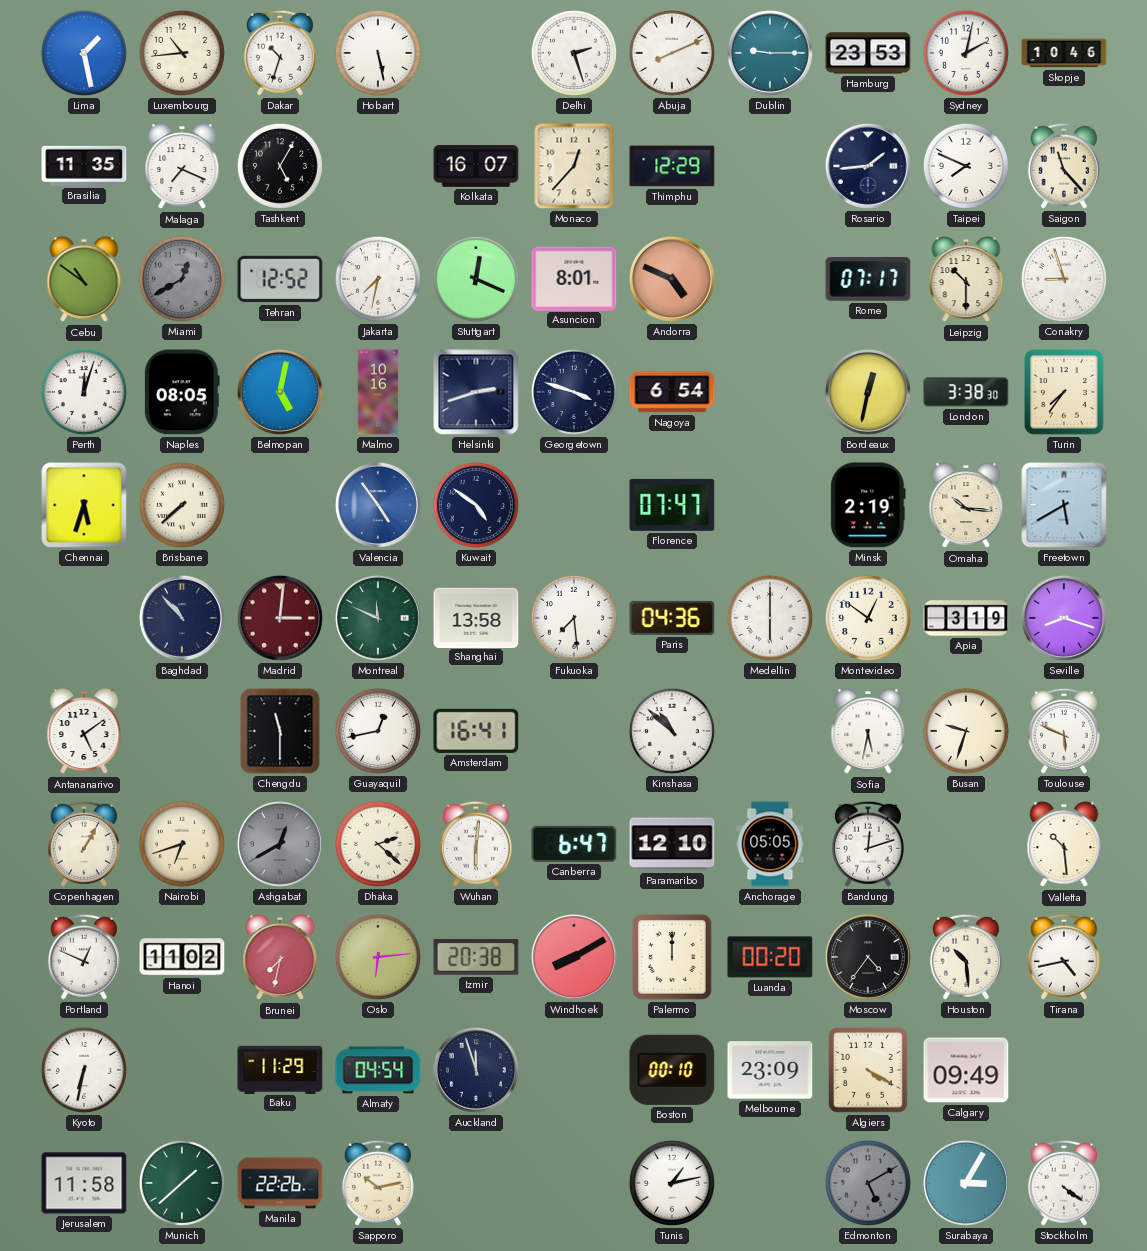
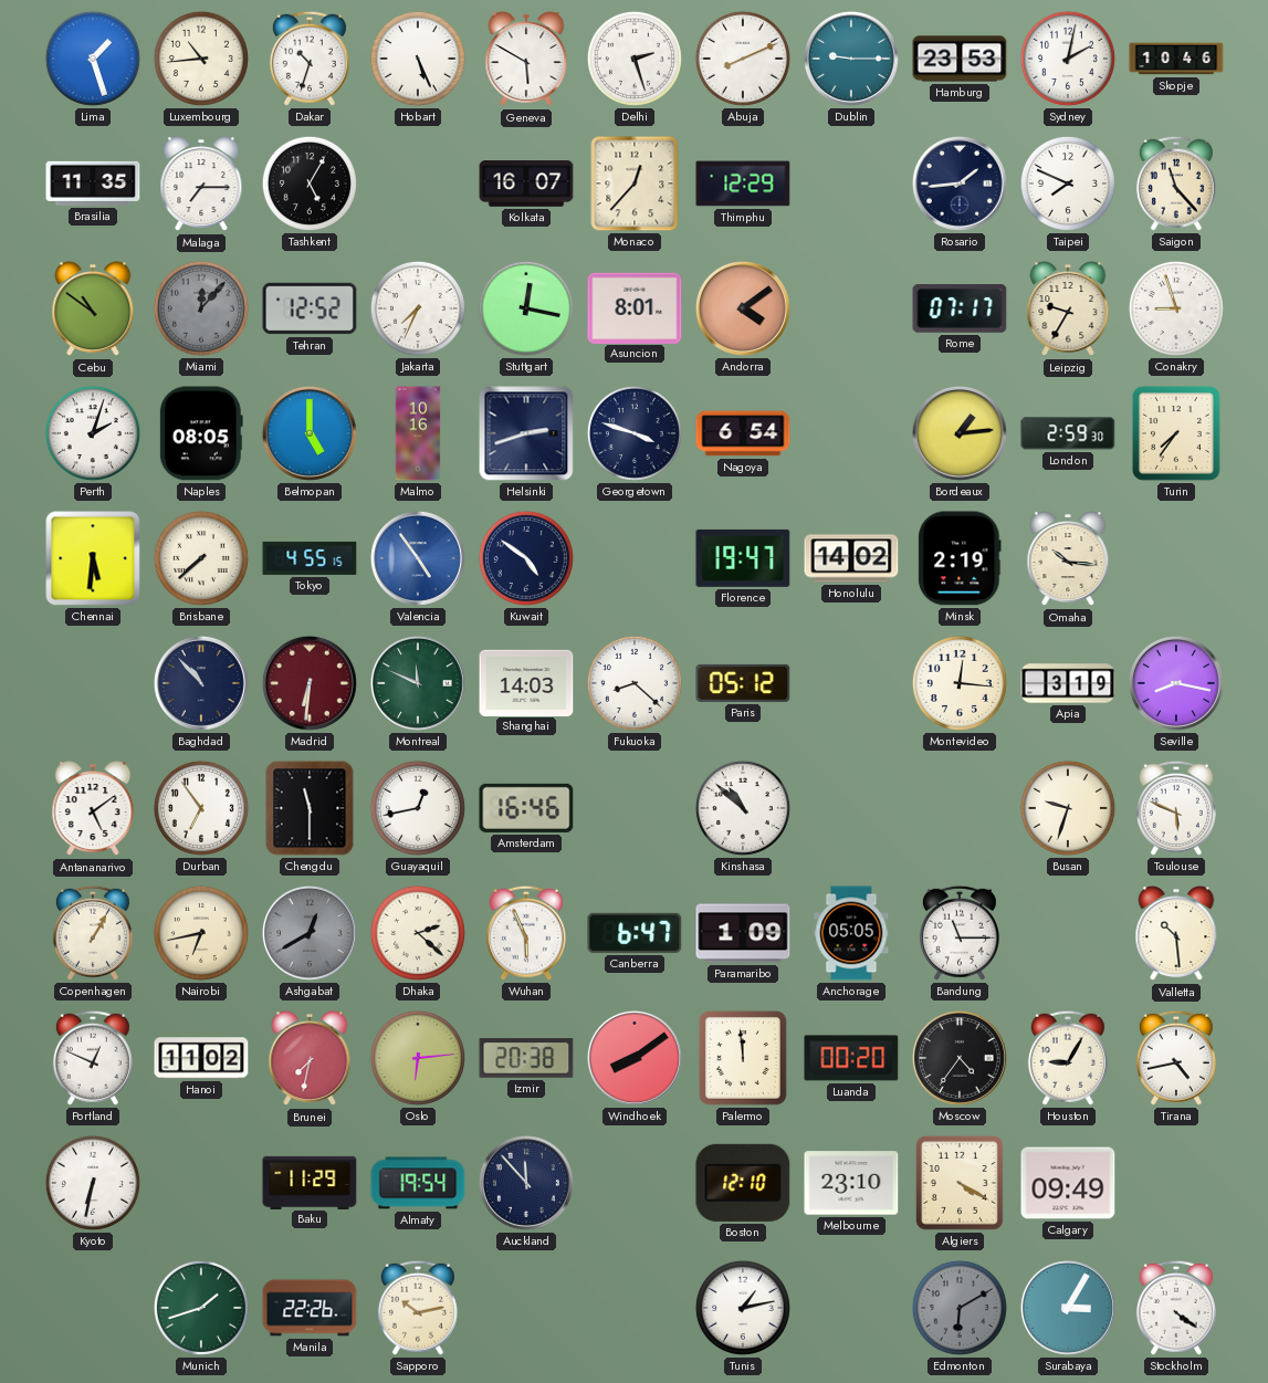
Lima: 1:28 -> 1:27
Hobart: 5:28 -> 5:26
Geneva: none -> 5:50
Malaga: 7:19 -> 7:15
Miami: 12:40 -> 12:07
Jakarta: 7:32 -> 7:34
Stuttgart: 12:19 -> 12:17
Andorra: 4:49 -> 4:09
Leipzig: 10:30 -> 9:35
Perth: 12:03 -> 2:03
Belmopan: 5:02 -> 5:00
Bordeaux: 12:32 -> 1:14
London: 3:38 -> 2:59
Chennai: 5:33 -> 5:31
Tokyo: none -> 4:55
Florence: 07:47 -> 19:47
Honolulu: none -> 14:02
Freetown: 5:40 -> none
Madrid: 3:01 -> 6:31
Shanghai: 13:58 -> 14:03
Fukuoka: 7:29 -> 8:22
Paris: 04:36 -> 05:12
Medellin: 6:00 -> none
Montevideo: 12:51 -> 12:16
Seville: 8:18 -> 8:17
Durban: none -> 6:54
Amsterdam: 16:41 -> 16:46
Sofia: 5:32 -> none
Nairobi: 6:42 -> 6:43
Wuhan: 6:01 -> 5:56
Paramaribo: 12:10 -> 1:09
Bandung: 12:12 -> 11:15
Windhoek: 8:10 -> 8:09
Palermo: 12:00 -> 11:59
Houston: 10:29 -> 9:05
Almaty: 04:54 -> 19:54
Auckland: 11:57 -> 11:53
Boston: 00:10 -> 12:10
Melbourne: 23:09 -> 23:10
Jerusalem: 11:58 -> none
Munich: 1:38 -> 1:42
Edmonton: 5:10 -> 6:10
